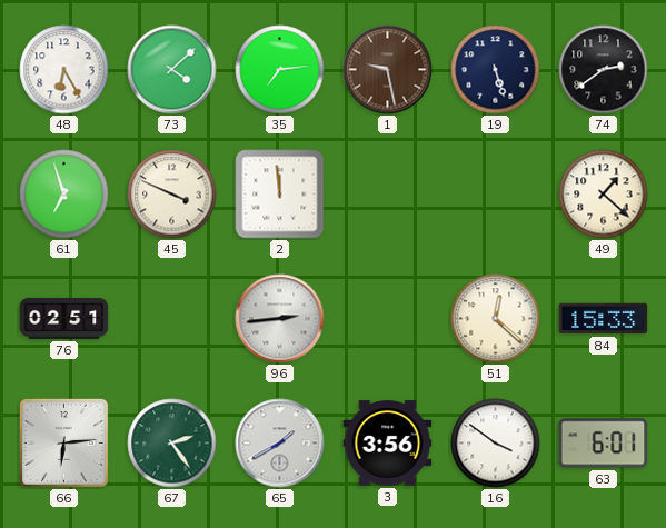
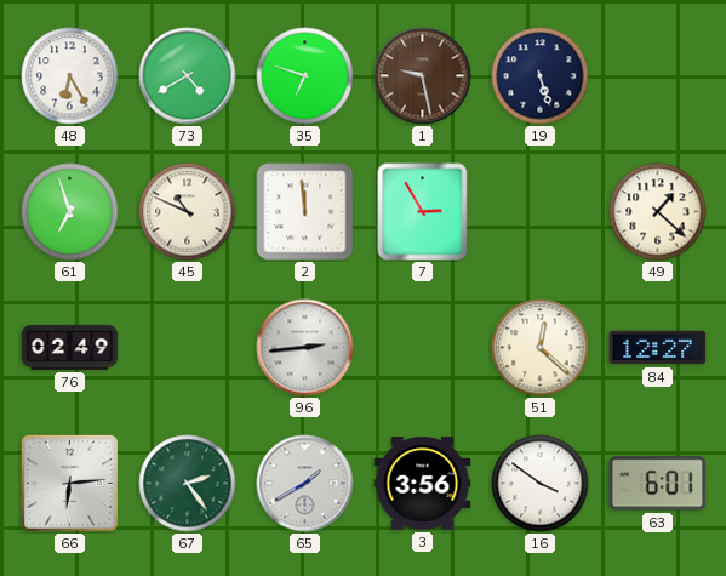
73: 4:08 -> 4:40
35: 7:14 -> 6:48
74: 2:39 -> none
45: 3:49 -> 10:49
7: none -> 2:55
76: 02:51 -> 02:49
84: 15:33 -> 12:27
